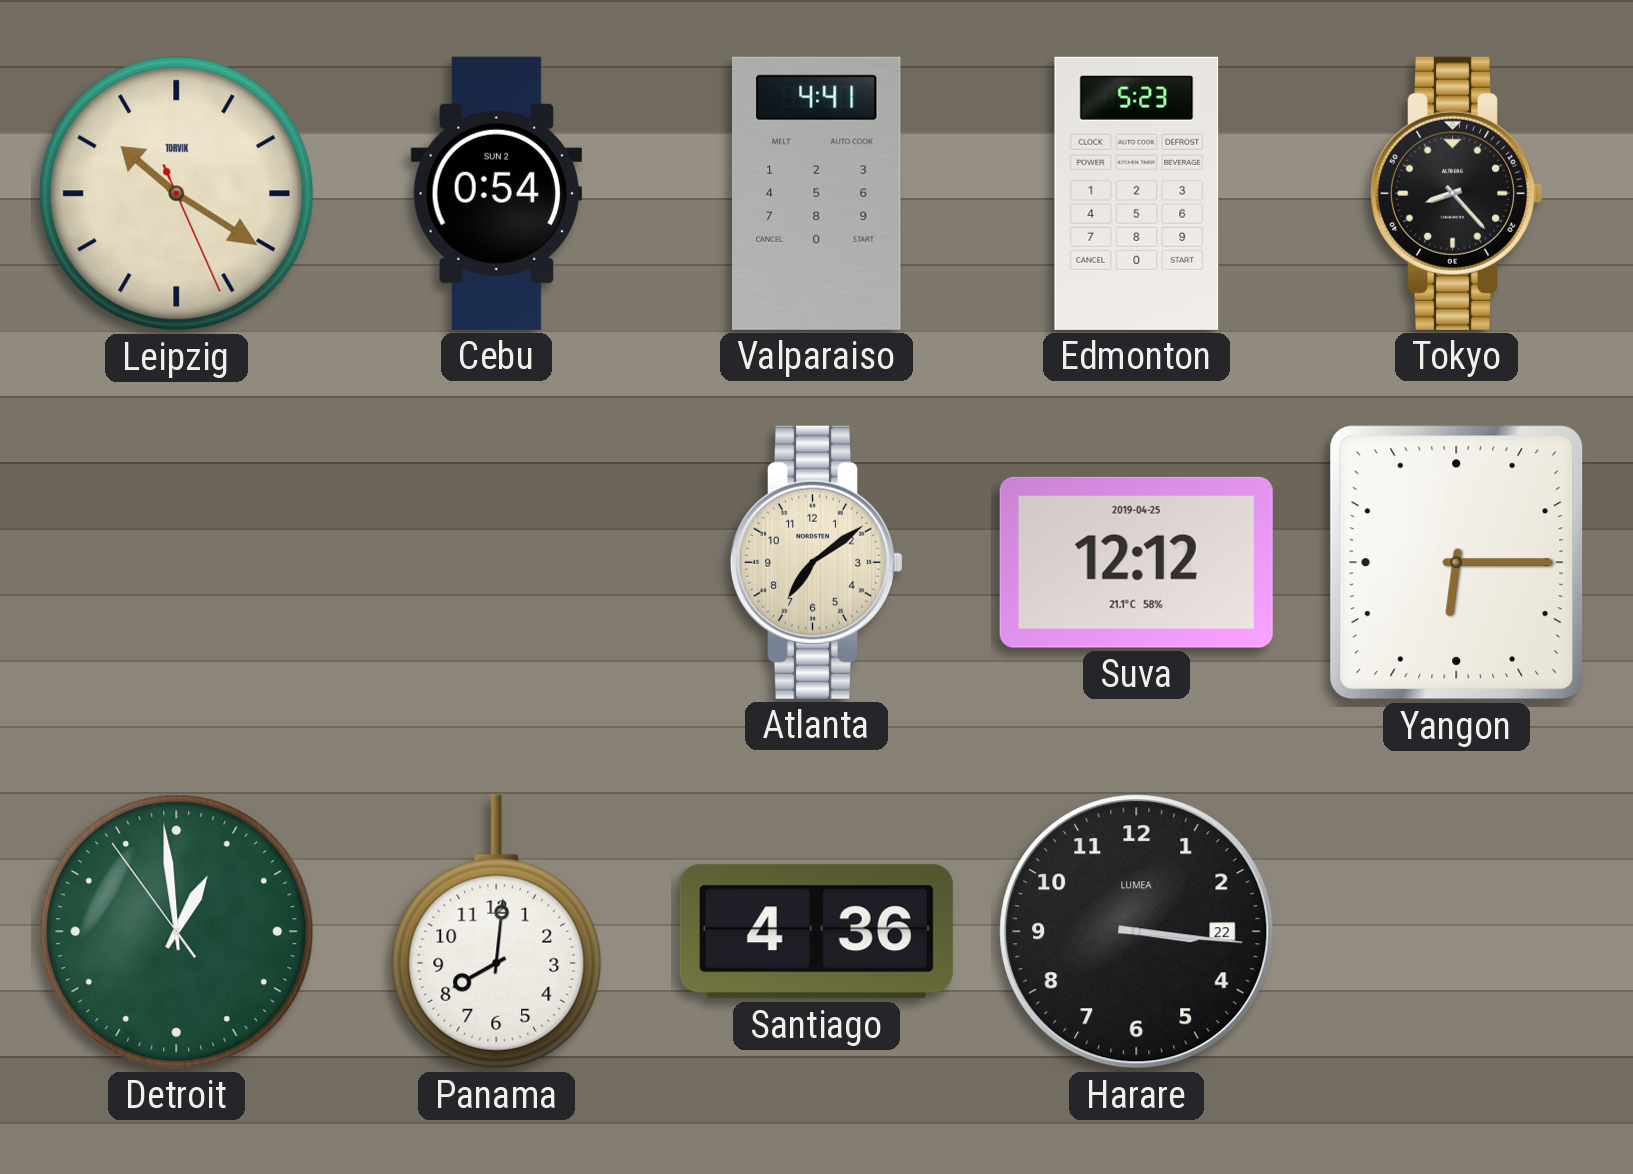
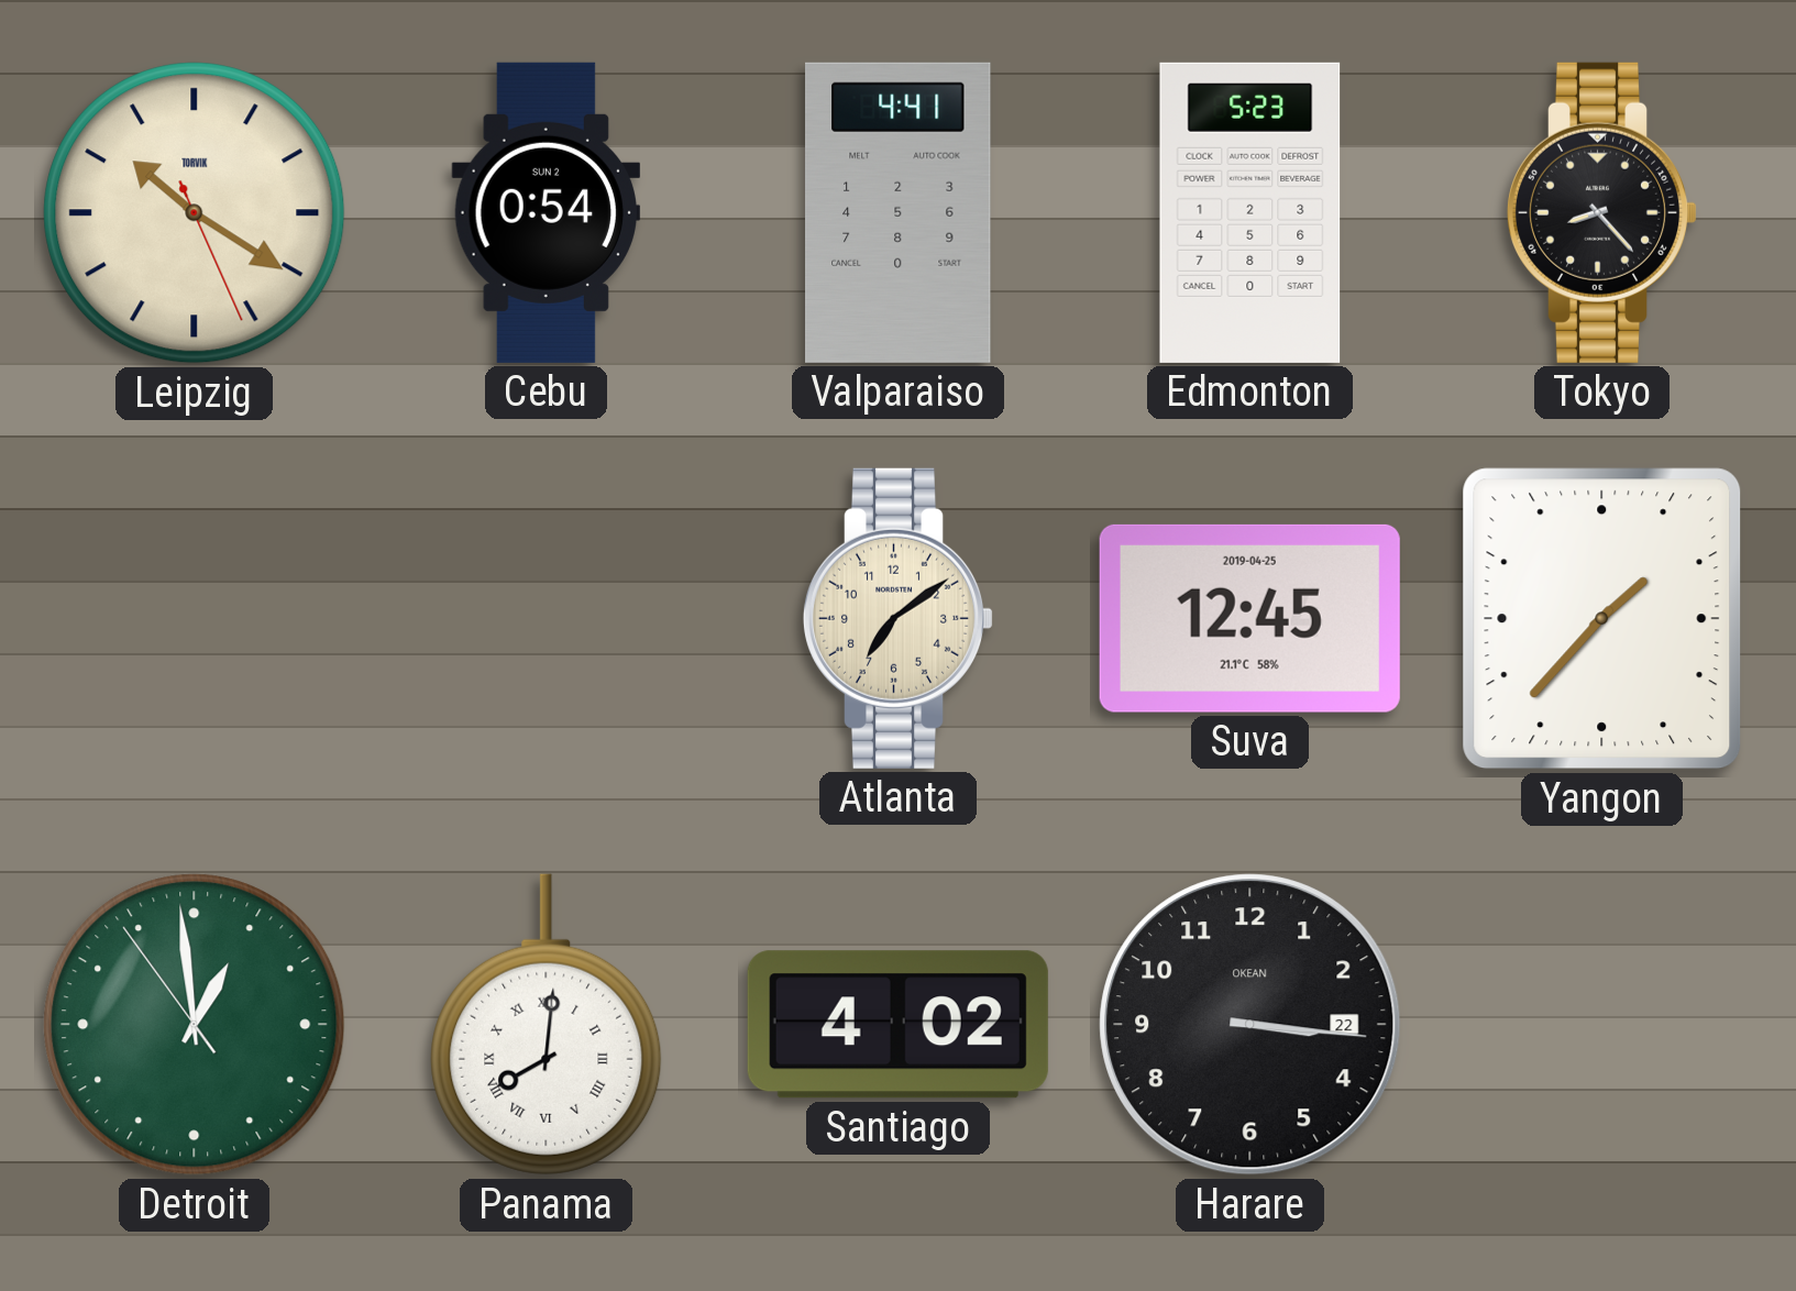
Suva: 12:12 -> 12:45
Yangon: 6:15 -> 1:37
Panama numerals: Arabic -> Roman
Santiago: 4:36 -> 4:02
Harare brand: LUMEA -> OKEAN
